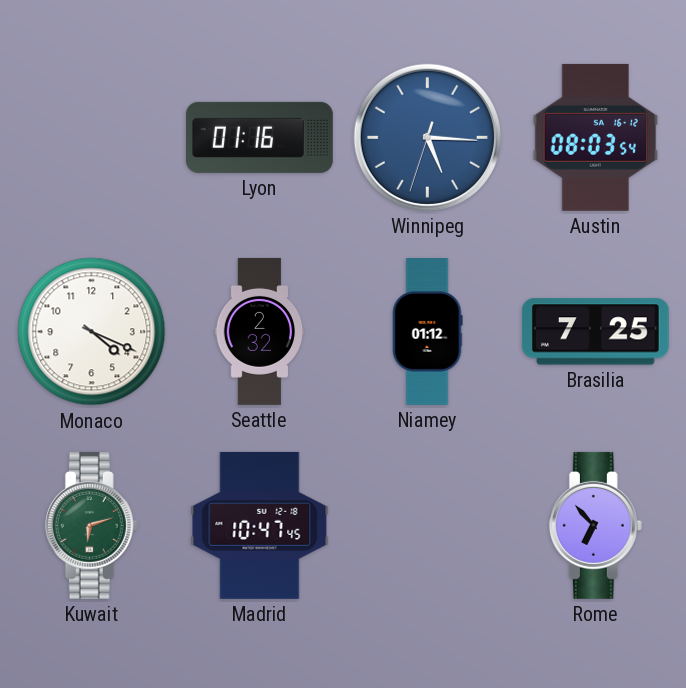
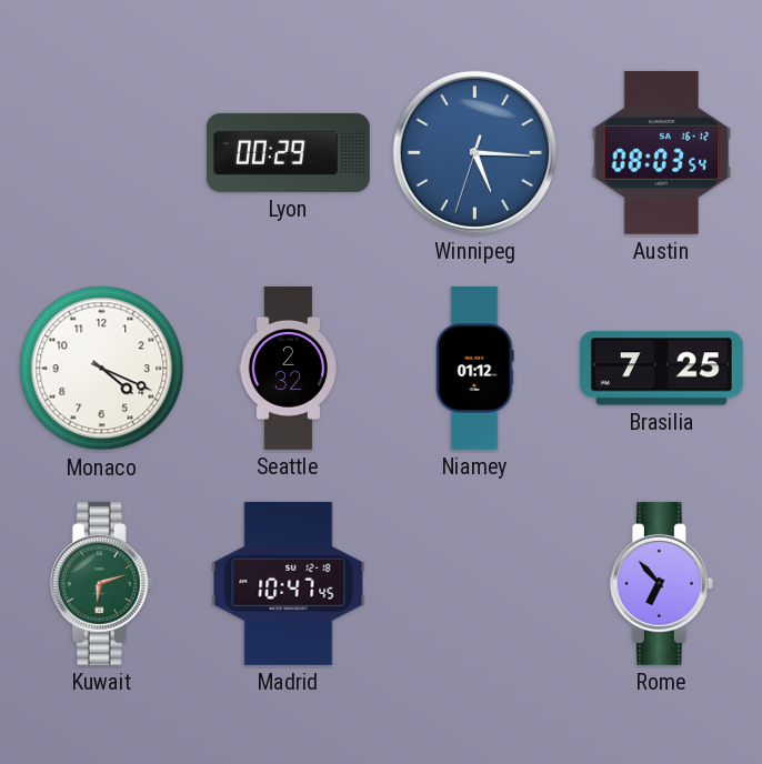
Lyon: 01:16 -> 00:29
